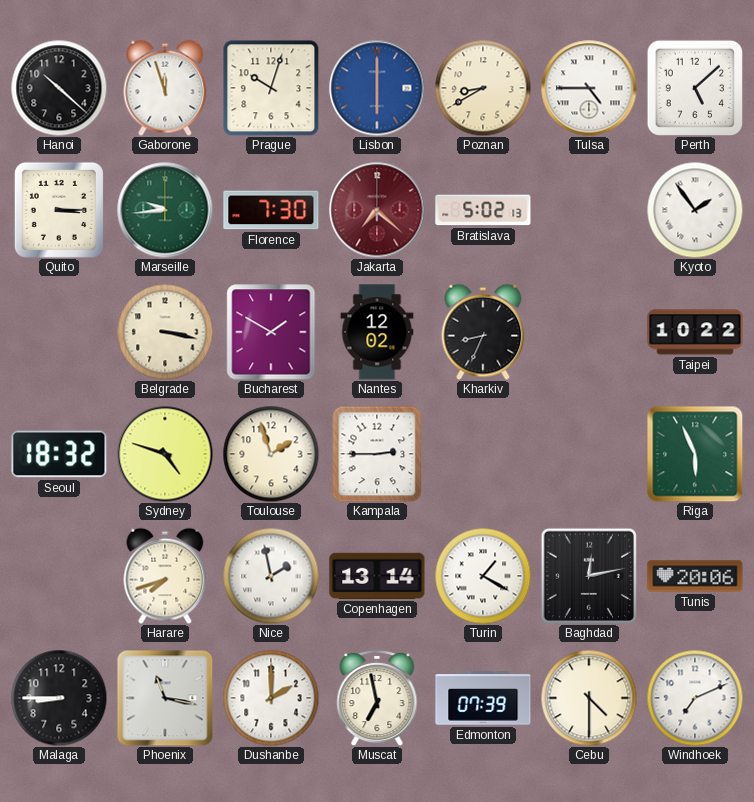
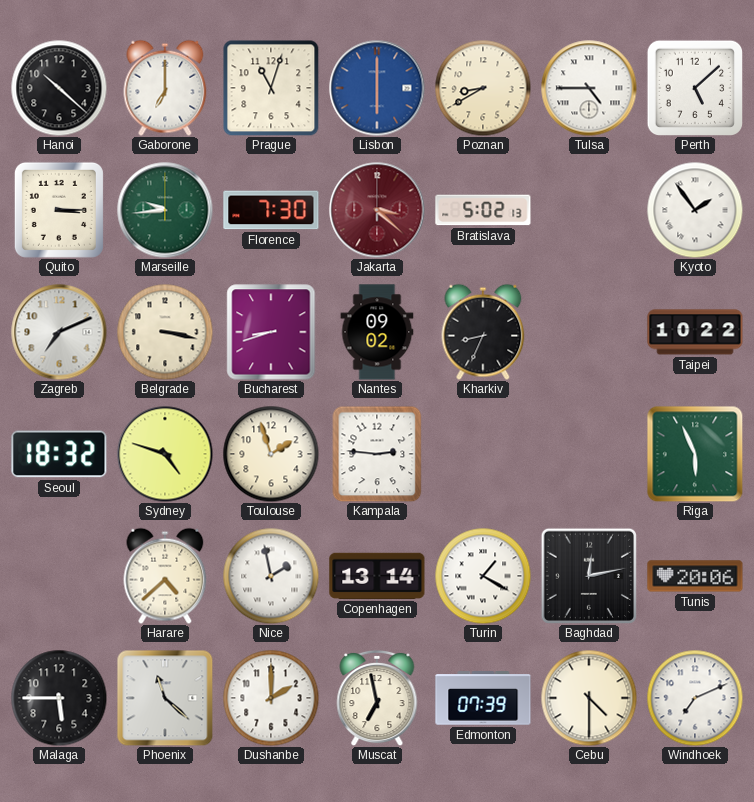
Gaborone: 11:57 -> 7:00
Prague: 10:03 -> 11:03
Jakarta: 7:22 -> 3:22
Zagreb: none -> 7:11
Bucharest: 1:50 -> 8:42
Nantes: 12:02 -> 09:02
Kampala: 2:45 -> 2:46
Harare: 7:42 -> 4:38
Malaga: 8:45 -> 5:45
Phoenix: 11:17 -> 11:22
